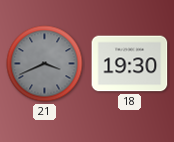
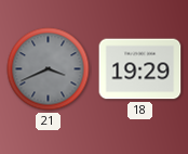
18: 19:30 -> 19:29
